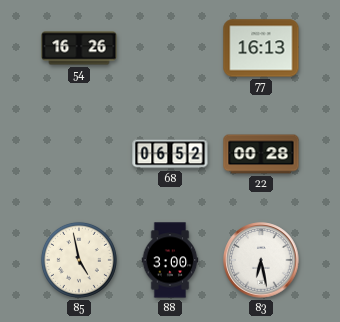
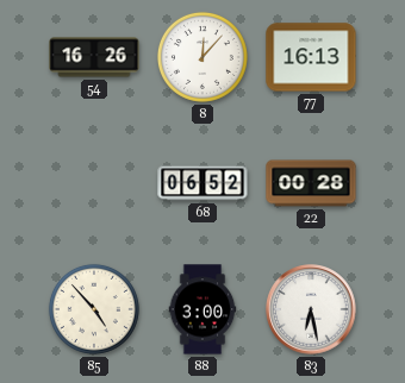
8: none -> 12:07
85: 4:58 -> 4:53
